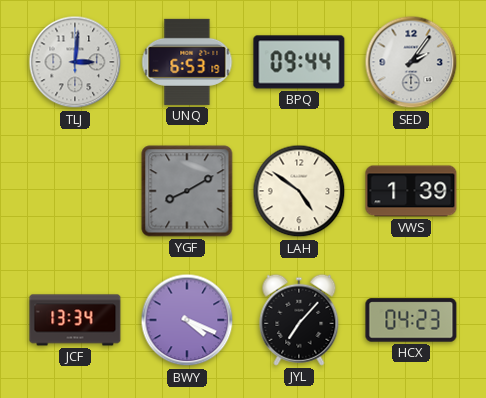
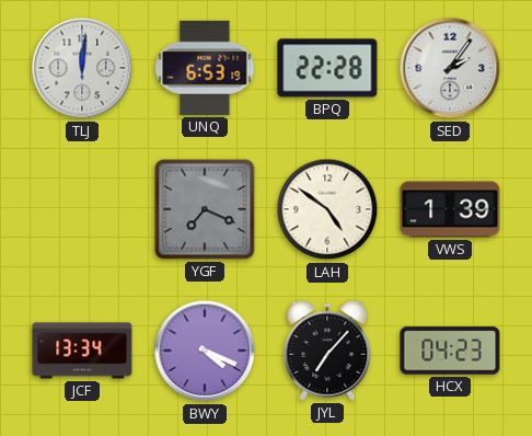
TLJ: 3:01 -> 12:01
BPQ: 09:44 -> 22:28
YGF: 8:10 -> 7:19
